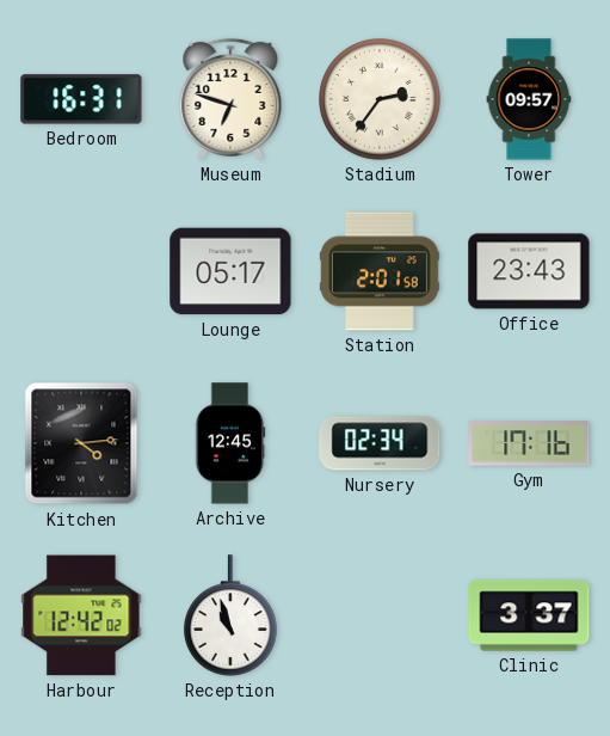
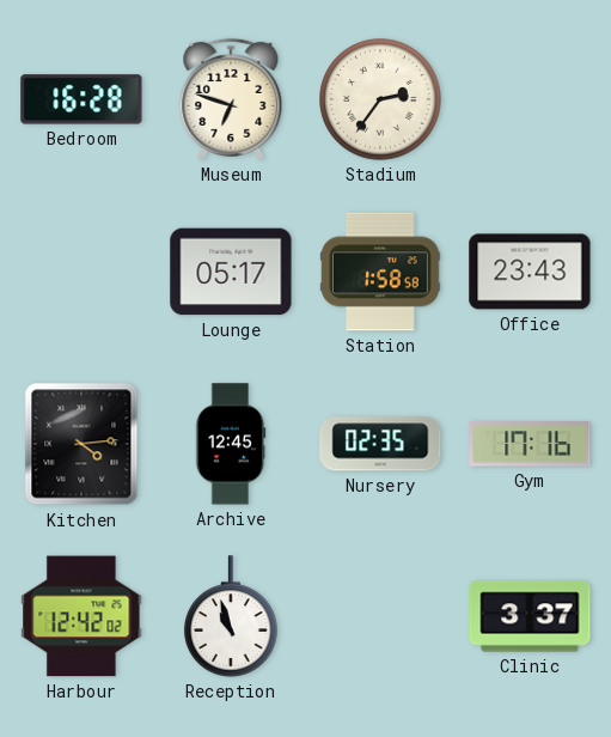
Bedroom: 16:31 -> 16:28
Tower: 09:57 -> none
Station: 2:01 -> 1:58
Nursery: 02:34 -> 02:35
